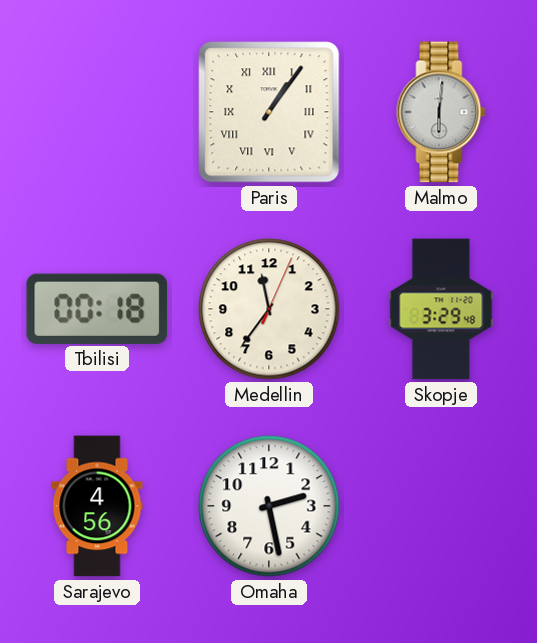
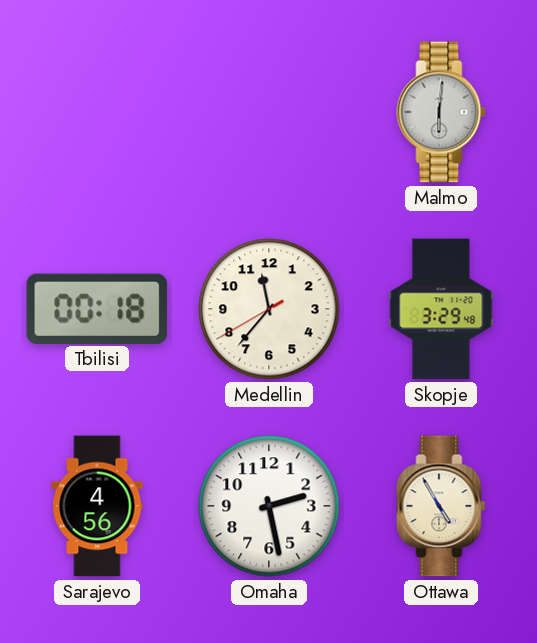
Paris: 1:06 -> none
Medellin: 11:36:04 -> 11:36:40
Ottawa: none -> 4:55
